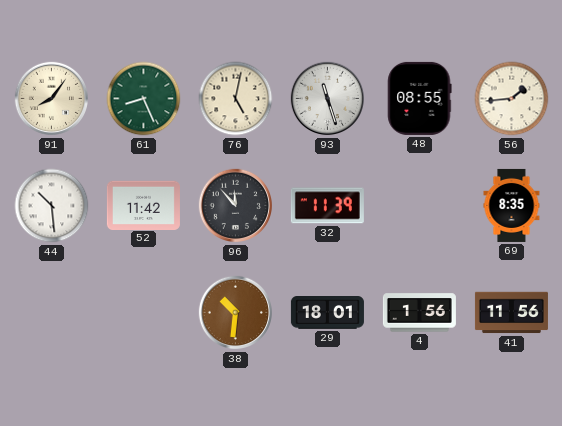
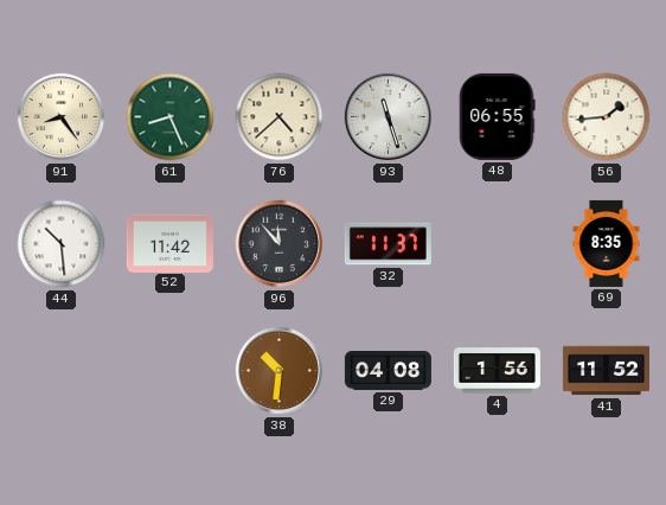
91: 8:06 -> 8:24
76: 5:02 -> 4:38
48: 08:55 -> 06:55
32: 11:39 -> 11:37
29: 18:01 -> 04:08
41: 11:56 -> 11:52
